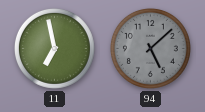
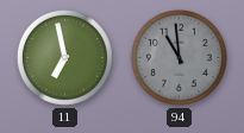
94: 5:08 -> 10:59
